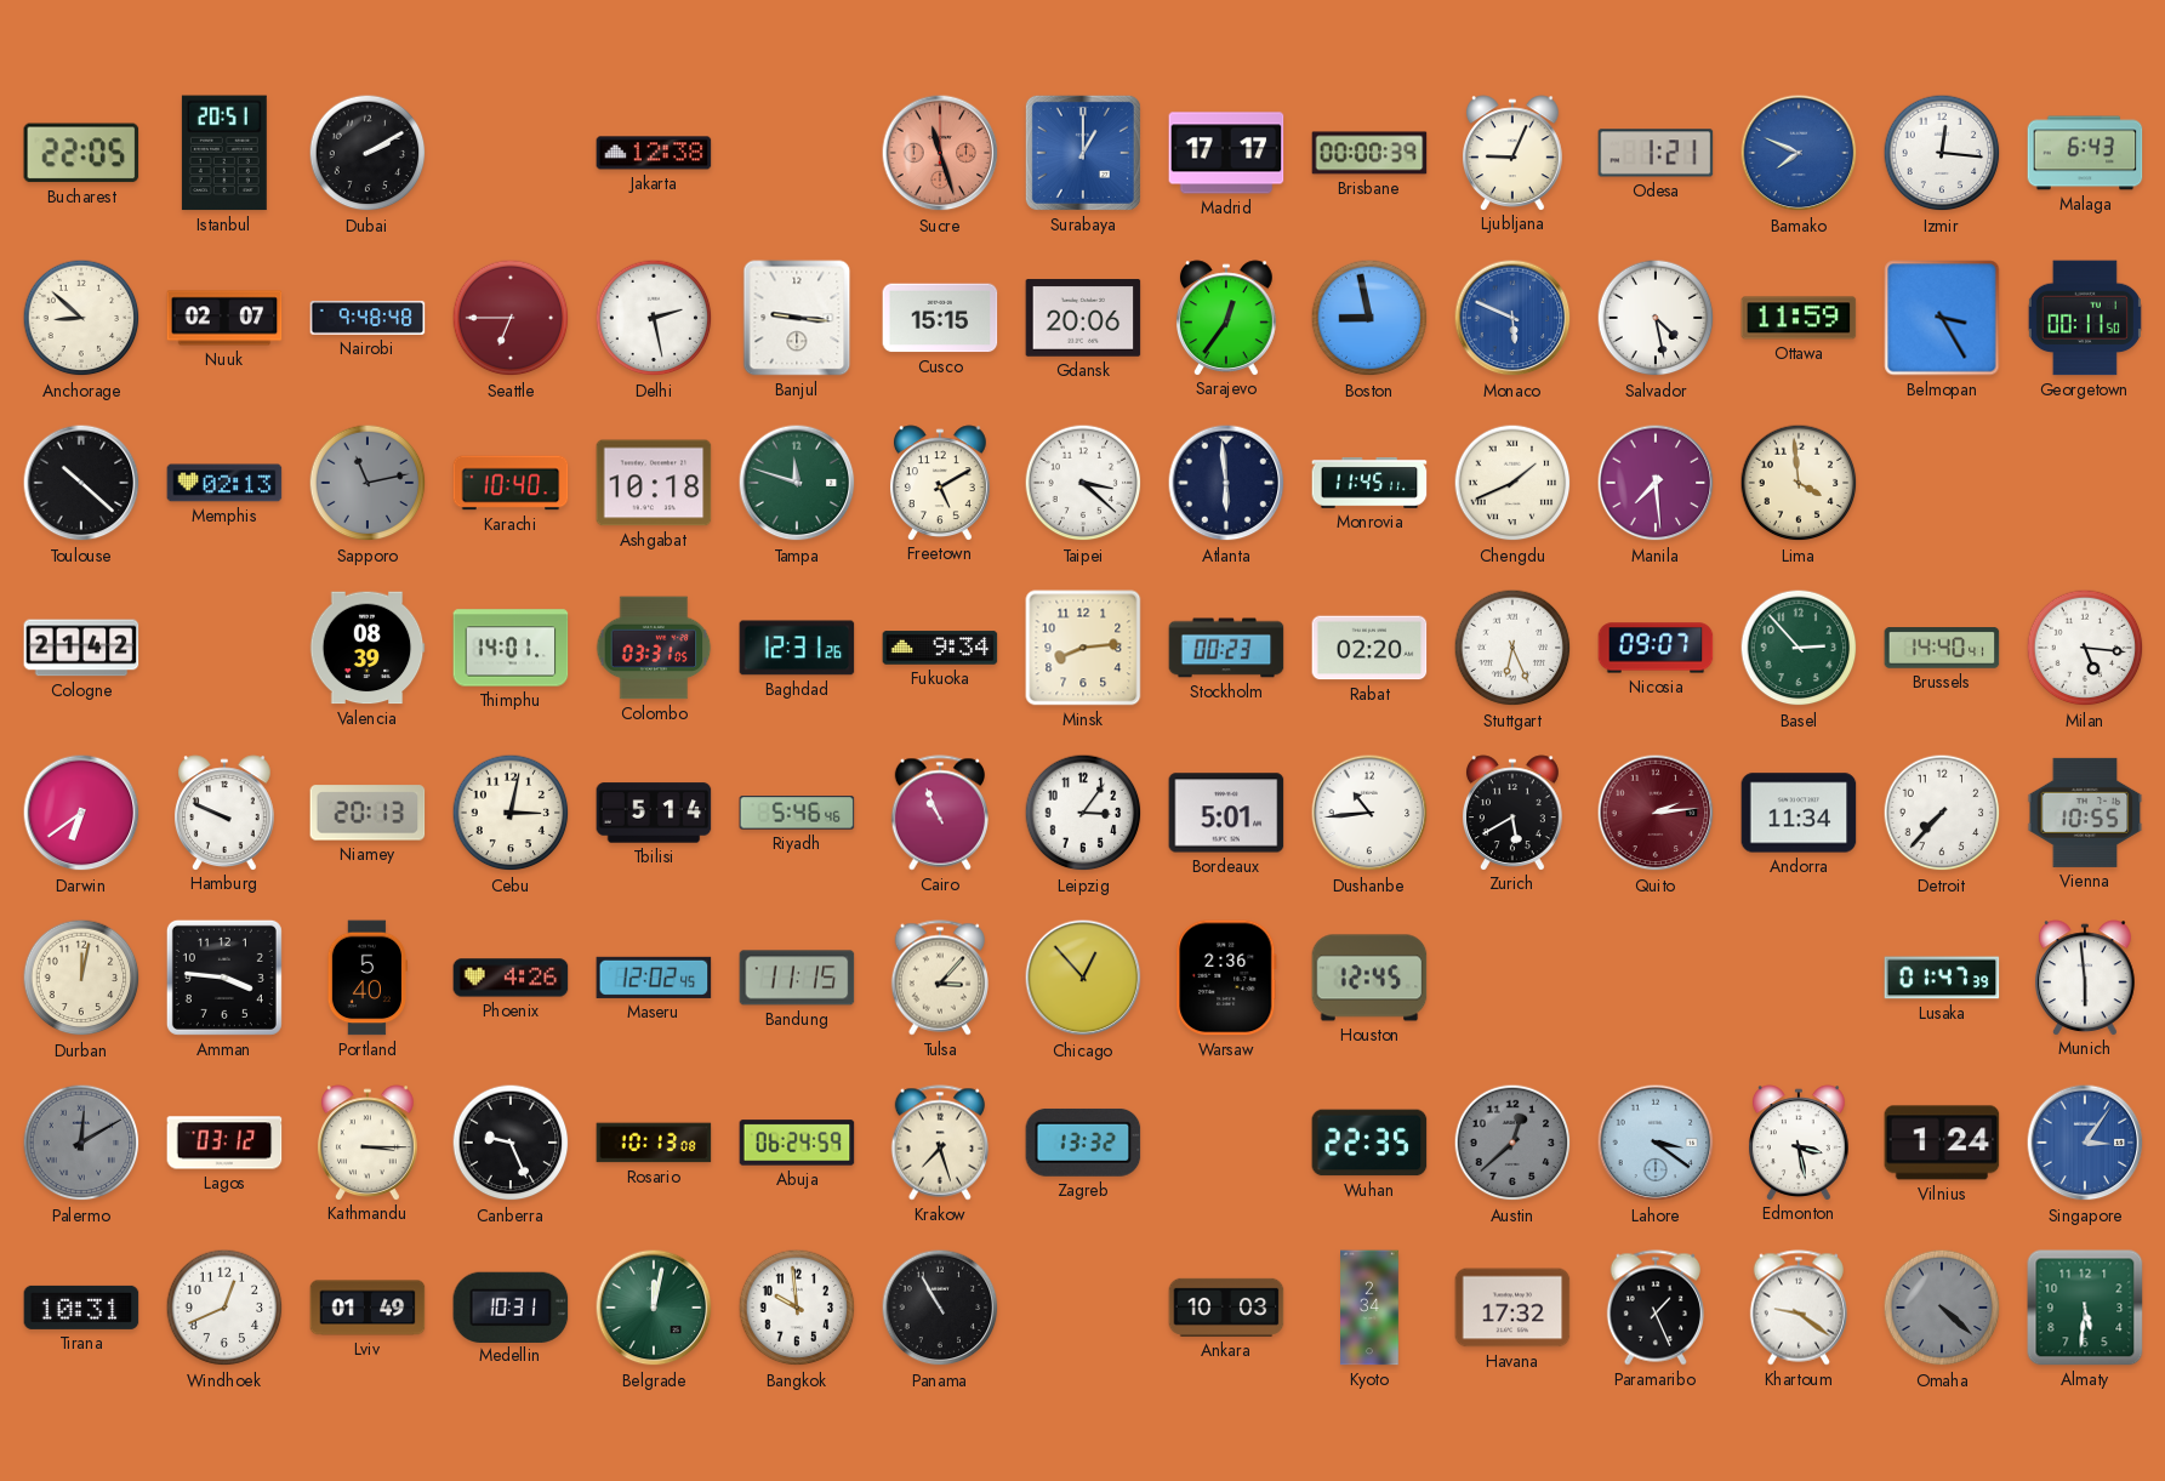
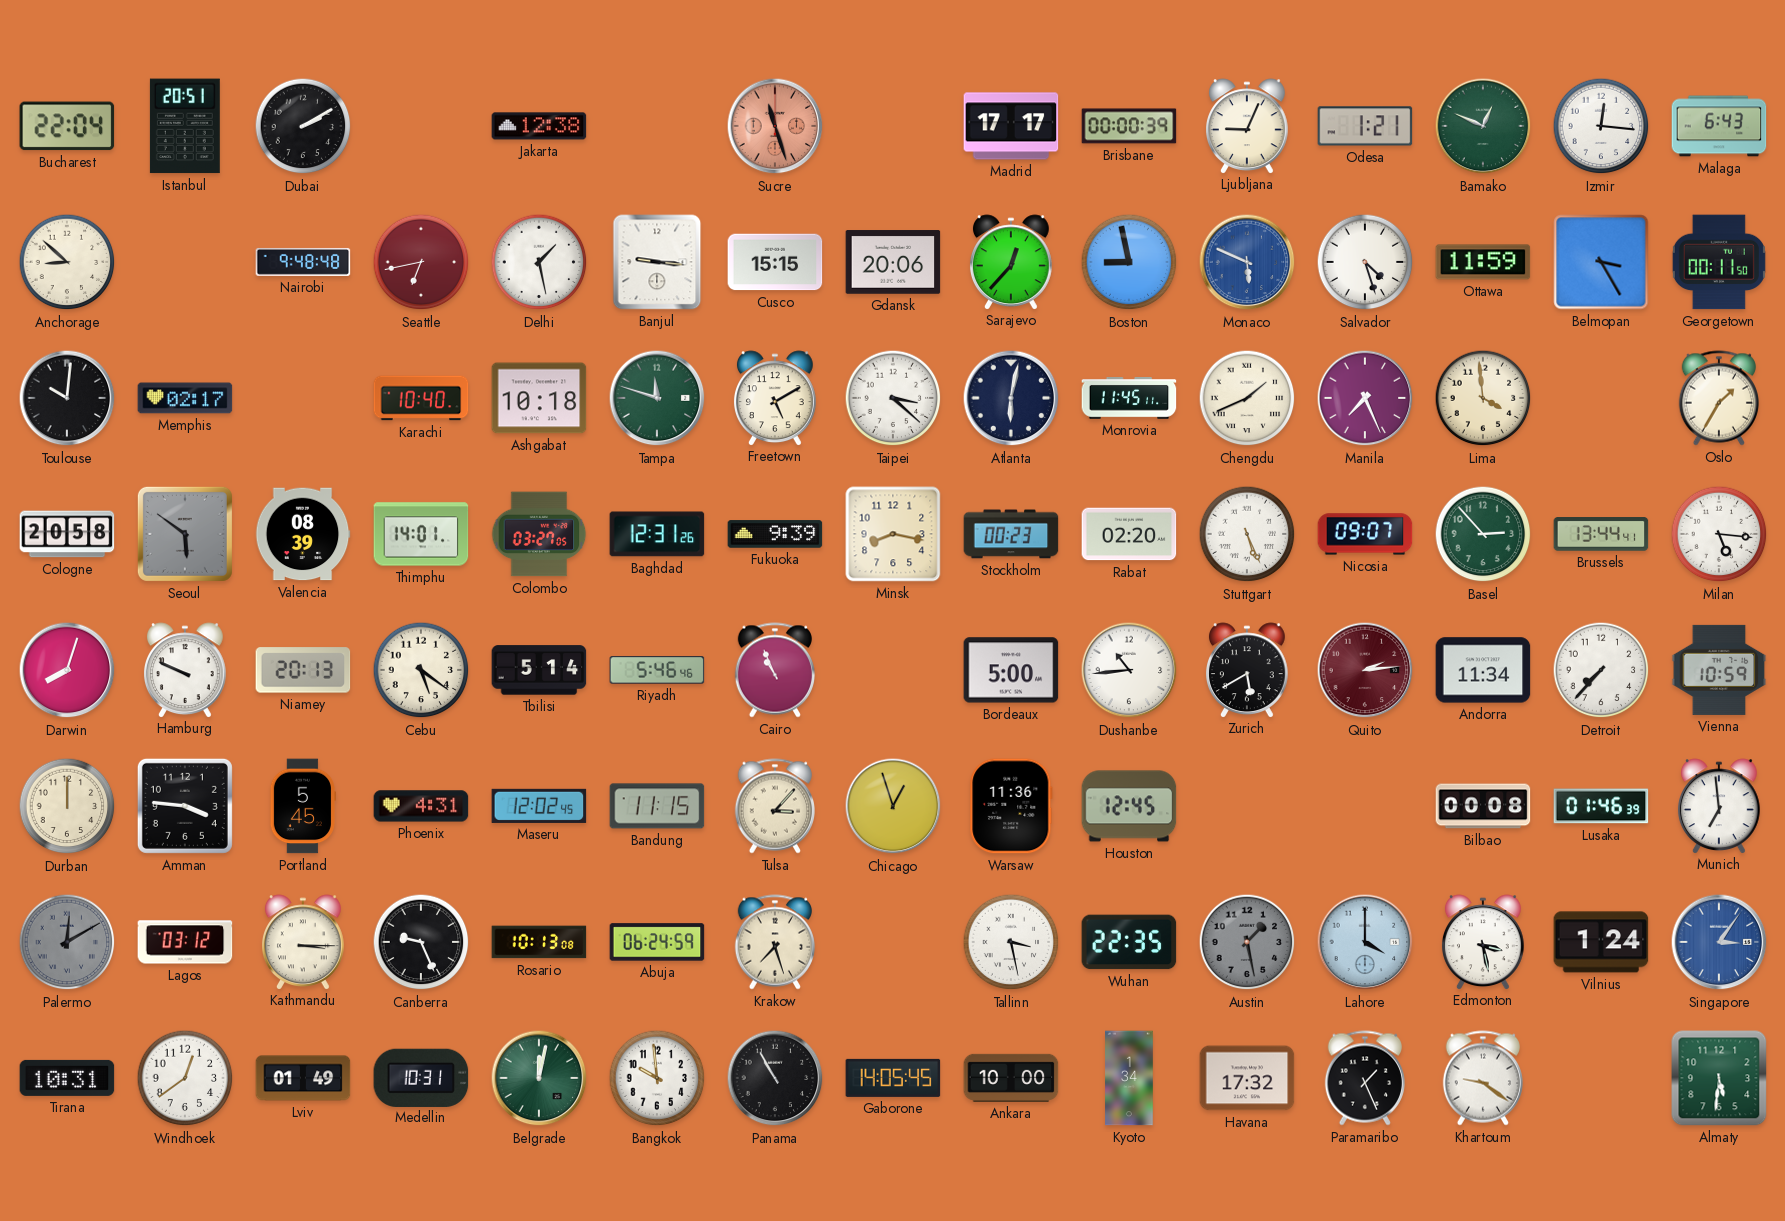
Bucharest: 22:05 -> 22:04
Surabaya: 1:00 -> none
Bamako: 7:49 -> 12:49
Bamako dial: blue -> green
Nuuk: 02:07 -> none
Seattle: 6:45 -> 6:43
Delhi: 2:28 -> 1:28
Sarajevo: 12:36 -> 12:37
Salvador: 4:28 -> 4:27
Toulouse: 10:22 -> 10:01
Memphis: 02:13 -> 02:17
Sapporo: 11:13 -> none
Atlanta: 5:59 -> 6:02
Manila: 7:29 -> 7:26
Oslo: none -> 1:35
Cologne: 21:42 -> 20:58
Seoul: none -> 5:51
Colombo: 03:31 -> 03:27
Fukuoka: 9:34 -> 9:39
Minsk: 8:14 -> 8:17
Stuttgart: 6:26 -> 5:26
Brussels: 14:40 -> 13:44
Darwin: 6:39 -> 8:03
Cebu: 3:02 -> 5:21
Leipzig: 3:06 -> none
Bordeaux: 5:01 -> 5:00
Vienna: 10:55 -> 10:59
Durban: 12:02 -> 12:00
Portland: 5:40 -> 5:45
Phoenix: 4:26 -> 4:31
Chicago: 12:53 -> 12:57
Warsaw: 2:36 -> 11:36
Bilbao: none -> 00:08
Lusaka: 01:47 -> 01:46
Munich: 5:59 -> 6:59
Zagreb: 13:32 -> none
Tallinn: none -> 3:28
Austin: 12:38 -> 1:28
Lahore: 3:21 -> 4:00
Windhoek: 12:41 -> 12:39
Gaborone: none -> 14:05
Ankara: 10:03 -> 10:00
Kyoto: 2:34 -> 1:34
Omaha: 4:22 -> none
